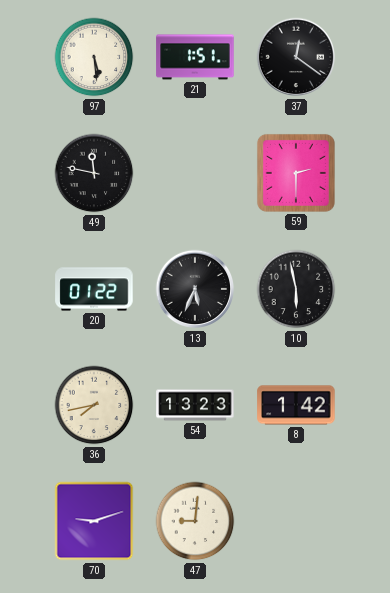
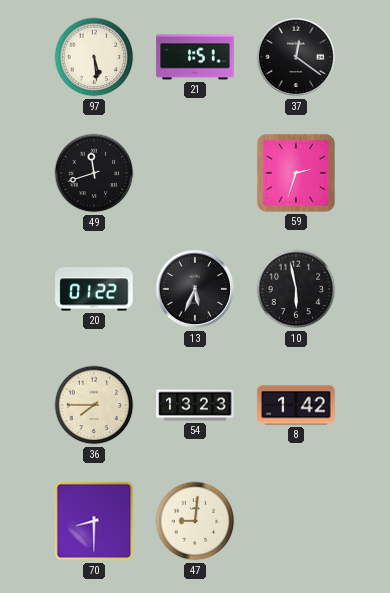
49: 11:47 -> 11:42
59: 2:30 -> 2:33
36: 7:43 -> 7:45
70: 9:12 -> 8:30
